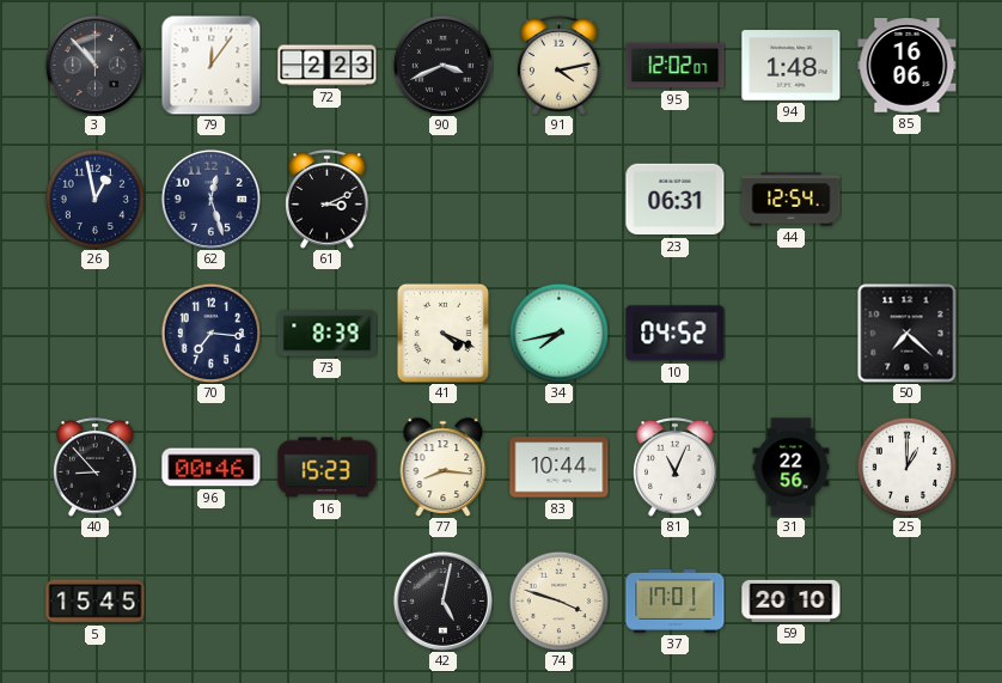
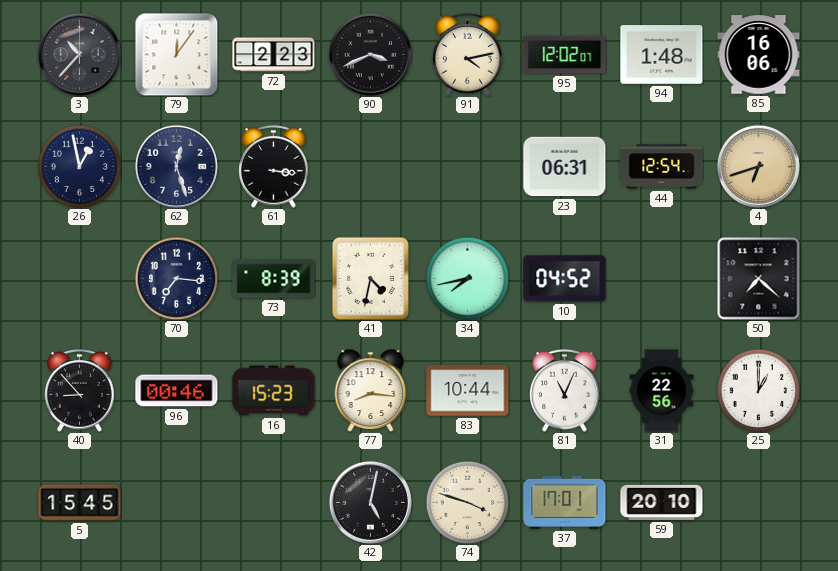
3: 10:53 -> 10:37
61: 3:11 -> 3:16
4: none -> 6:42
41: 4:19 -> 4:32
